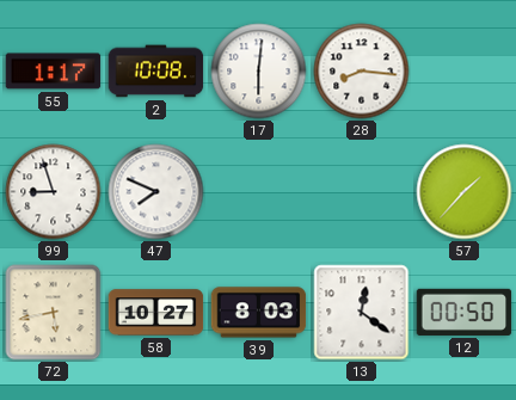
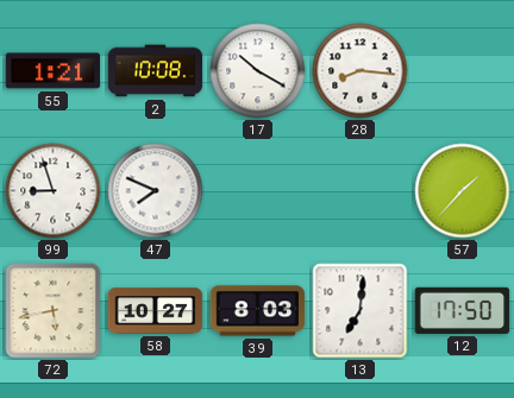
55: 1:17 -> 1:21
17: 6:01 -> 10:20
13: 12:21 -> 7:01
12: 00:50 -> 17:50
